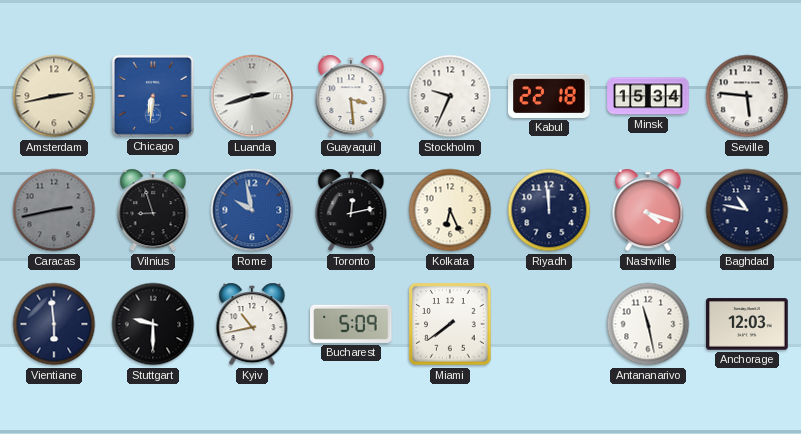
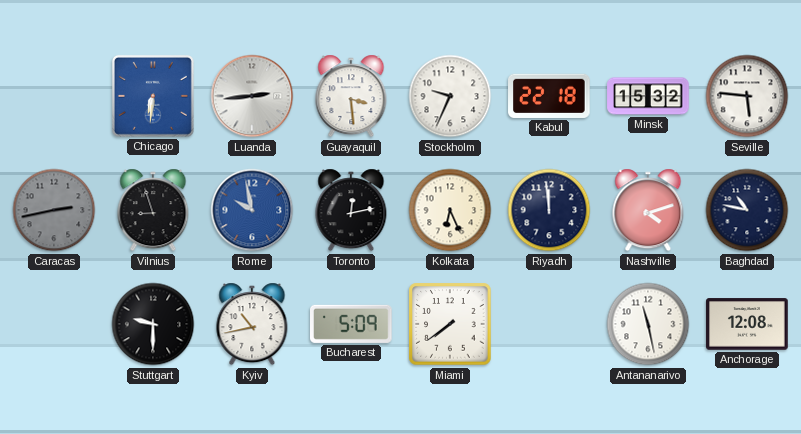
Amsterdam: 2:43 -> none
Luanda: 2:42 -> 2:44
Minsk: 15:34 -> 15:32
Nashville: 4:18 -> 4:12
Vientiane: 5:59 -> none
Anchorage: 12:03 -> 12:08
